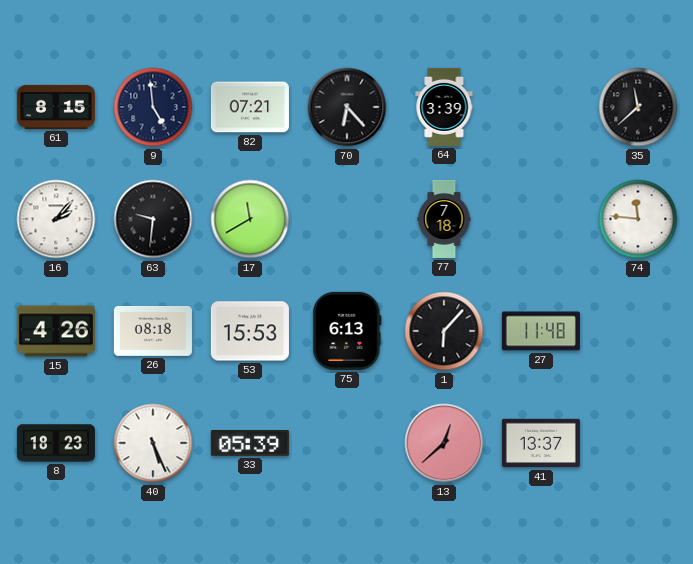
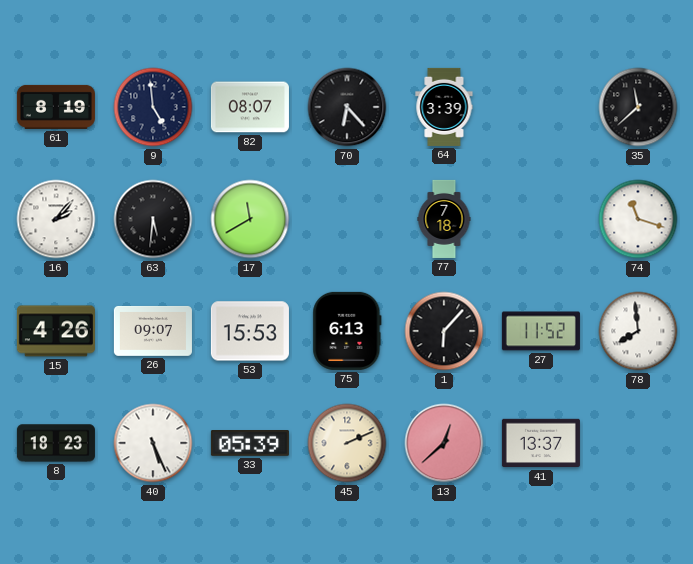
61: 8:15 -> 8:19
82: 07:21 -> 08:07
63: 9:31 -> 5:31
74: 11:46 -> 11:18
26: 08:18 -> 09:07
27: 11:48 -> 11:52
78: none -> 7:59
45: none -> 2:11
